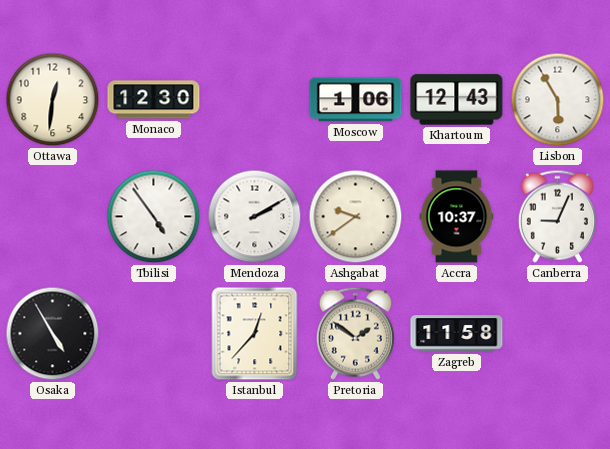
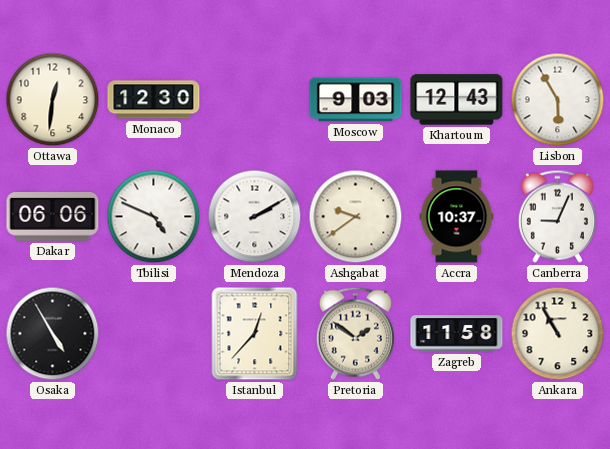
Moscow: 1:06 -> 9:03
Dakar: none -> 06:06
Tbilisi: 4:54 -> 4:49
Ankara: none -> 10:55
